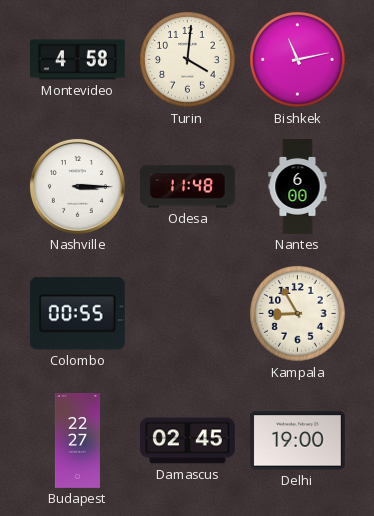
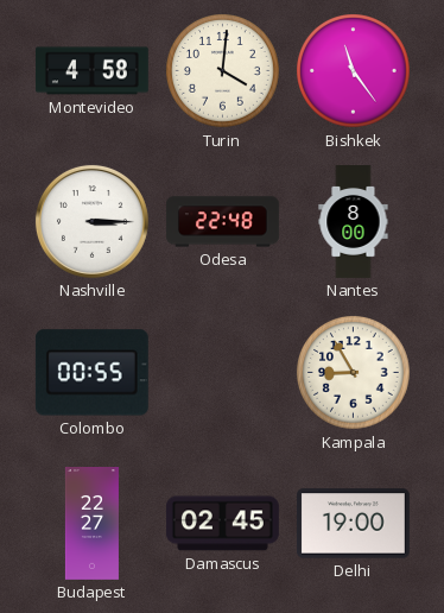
Bishkek: 11:13 -> 11:24
Odesa: 11:48 -> 22:48
Nantes: 6:00 -> 8:00
